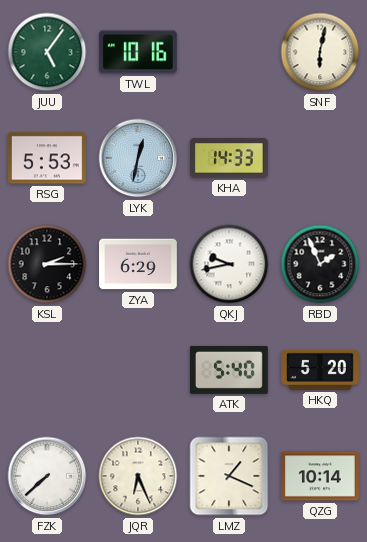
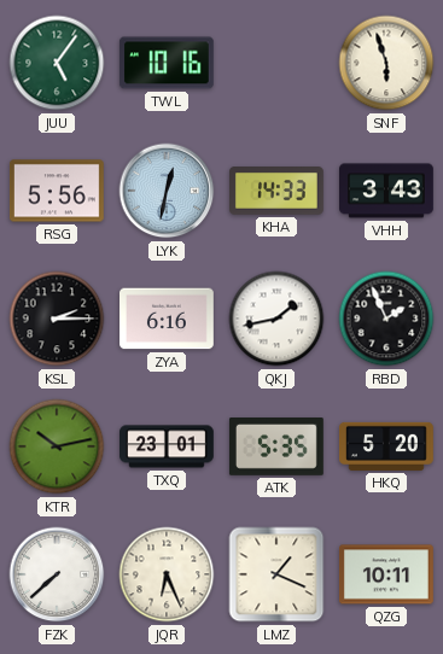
SNF: 6:02 -> 5:57
RSG: 5:53 -> 5:56
VHH: none -> 3:43
ZYA: 6:29 -> 6:16
QKJ: 9:43 -> 1:43
KTR: none -> 10:13
TXQ: none -> 23:01
ATK: 5:40 -> 5:35
QZG: 10:14 -> 10:11
